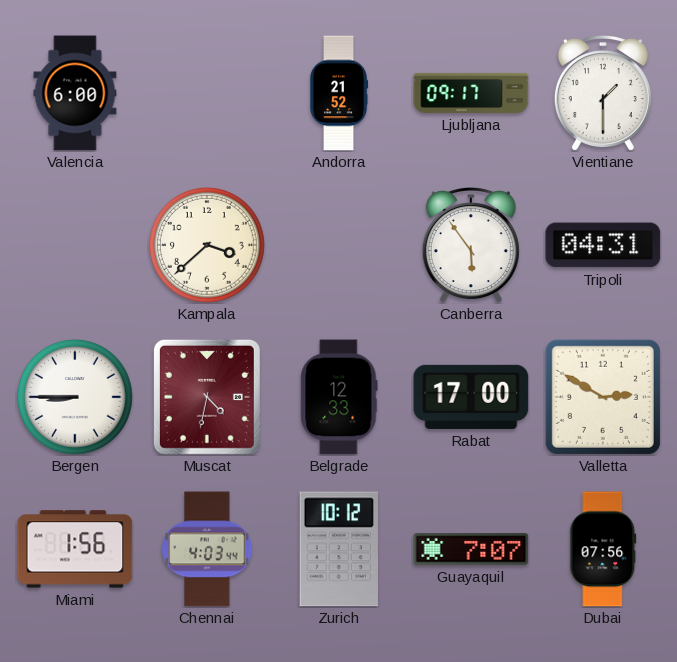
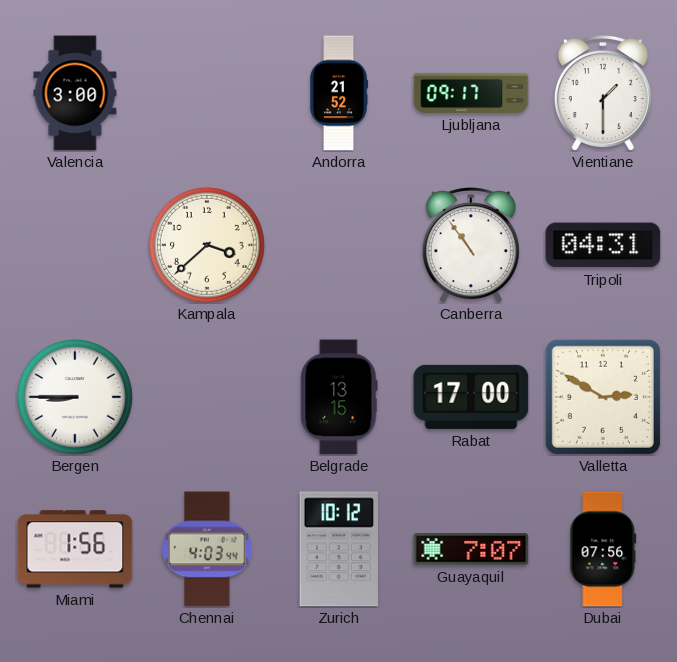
Valencia: 6:00 -> 3:00
Canberra: 5:54 -> 10:54
Muscat: 4:32 -> none
Belgrade: 12:33 -> 13:15
